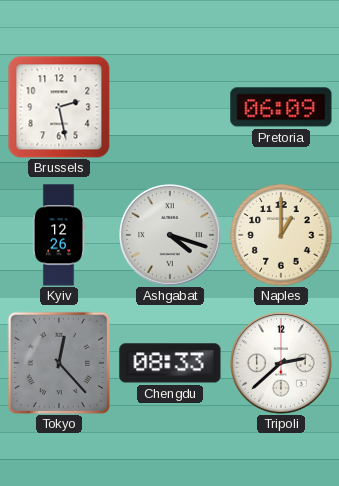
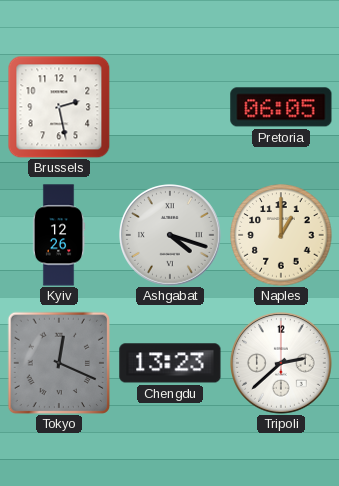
Pretoria: 06:09 -> 06:05
Tokyo: 12:23 -> 12:19
Chengdu: 08:33 -> 13:23
